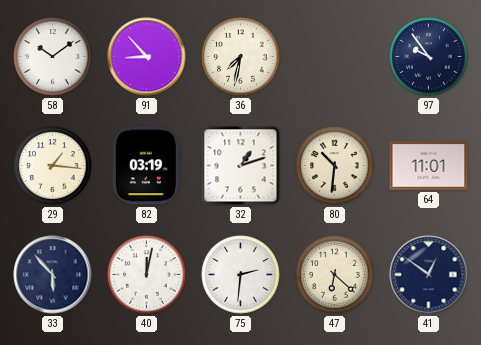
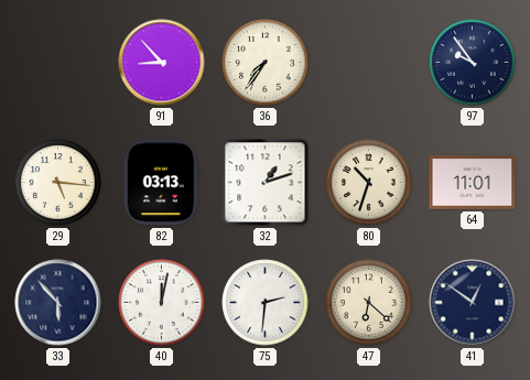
58: 10:09 -> none
36: 7:32 -> 7:36
29: 1:16 -> 5:16
82: 03:19 -> 03:13
80: 10:31 -> 10:33
